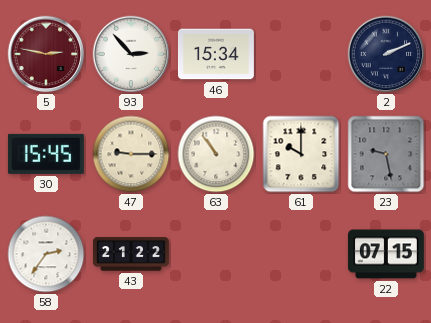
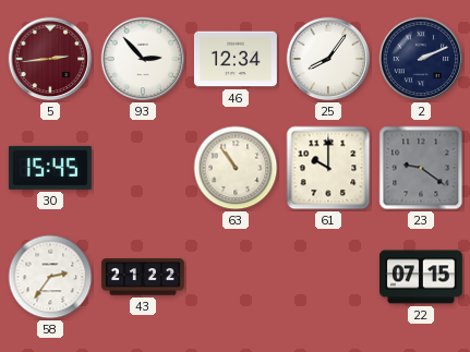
5: 2:47 -> 2:44
46: 15:34 -> 12:34
25: none -> 8:06
47: 9:15 -> none
23: 9:28 -> 9:21
